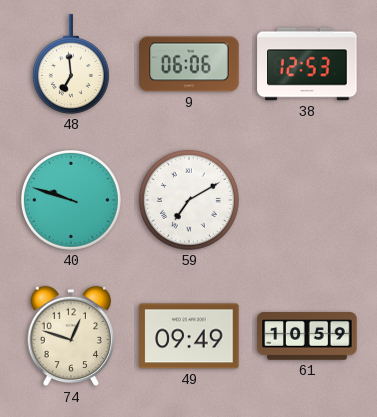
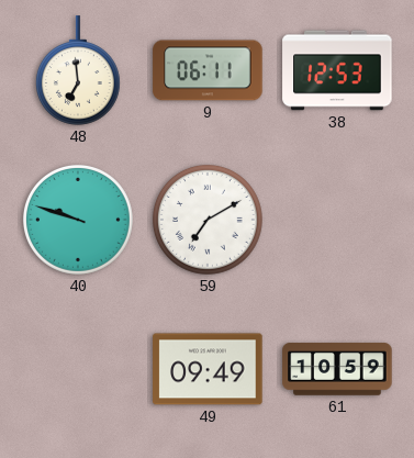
9: 06:06 -> 06:11
74: 12:48 -> none
